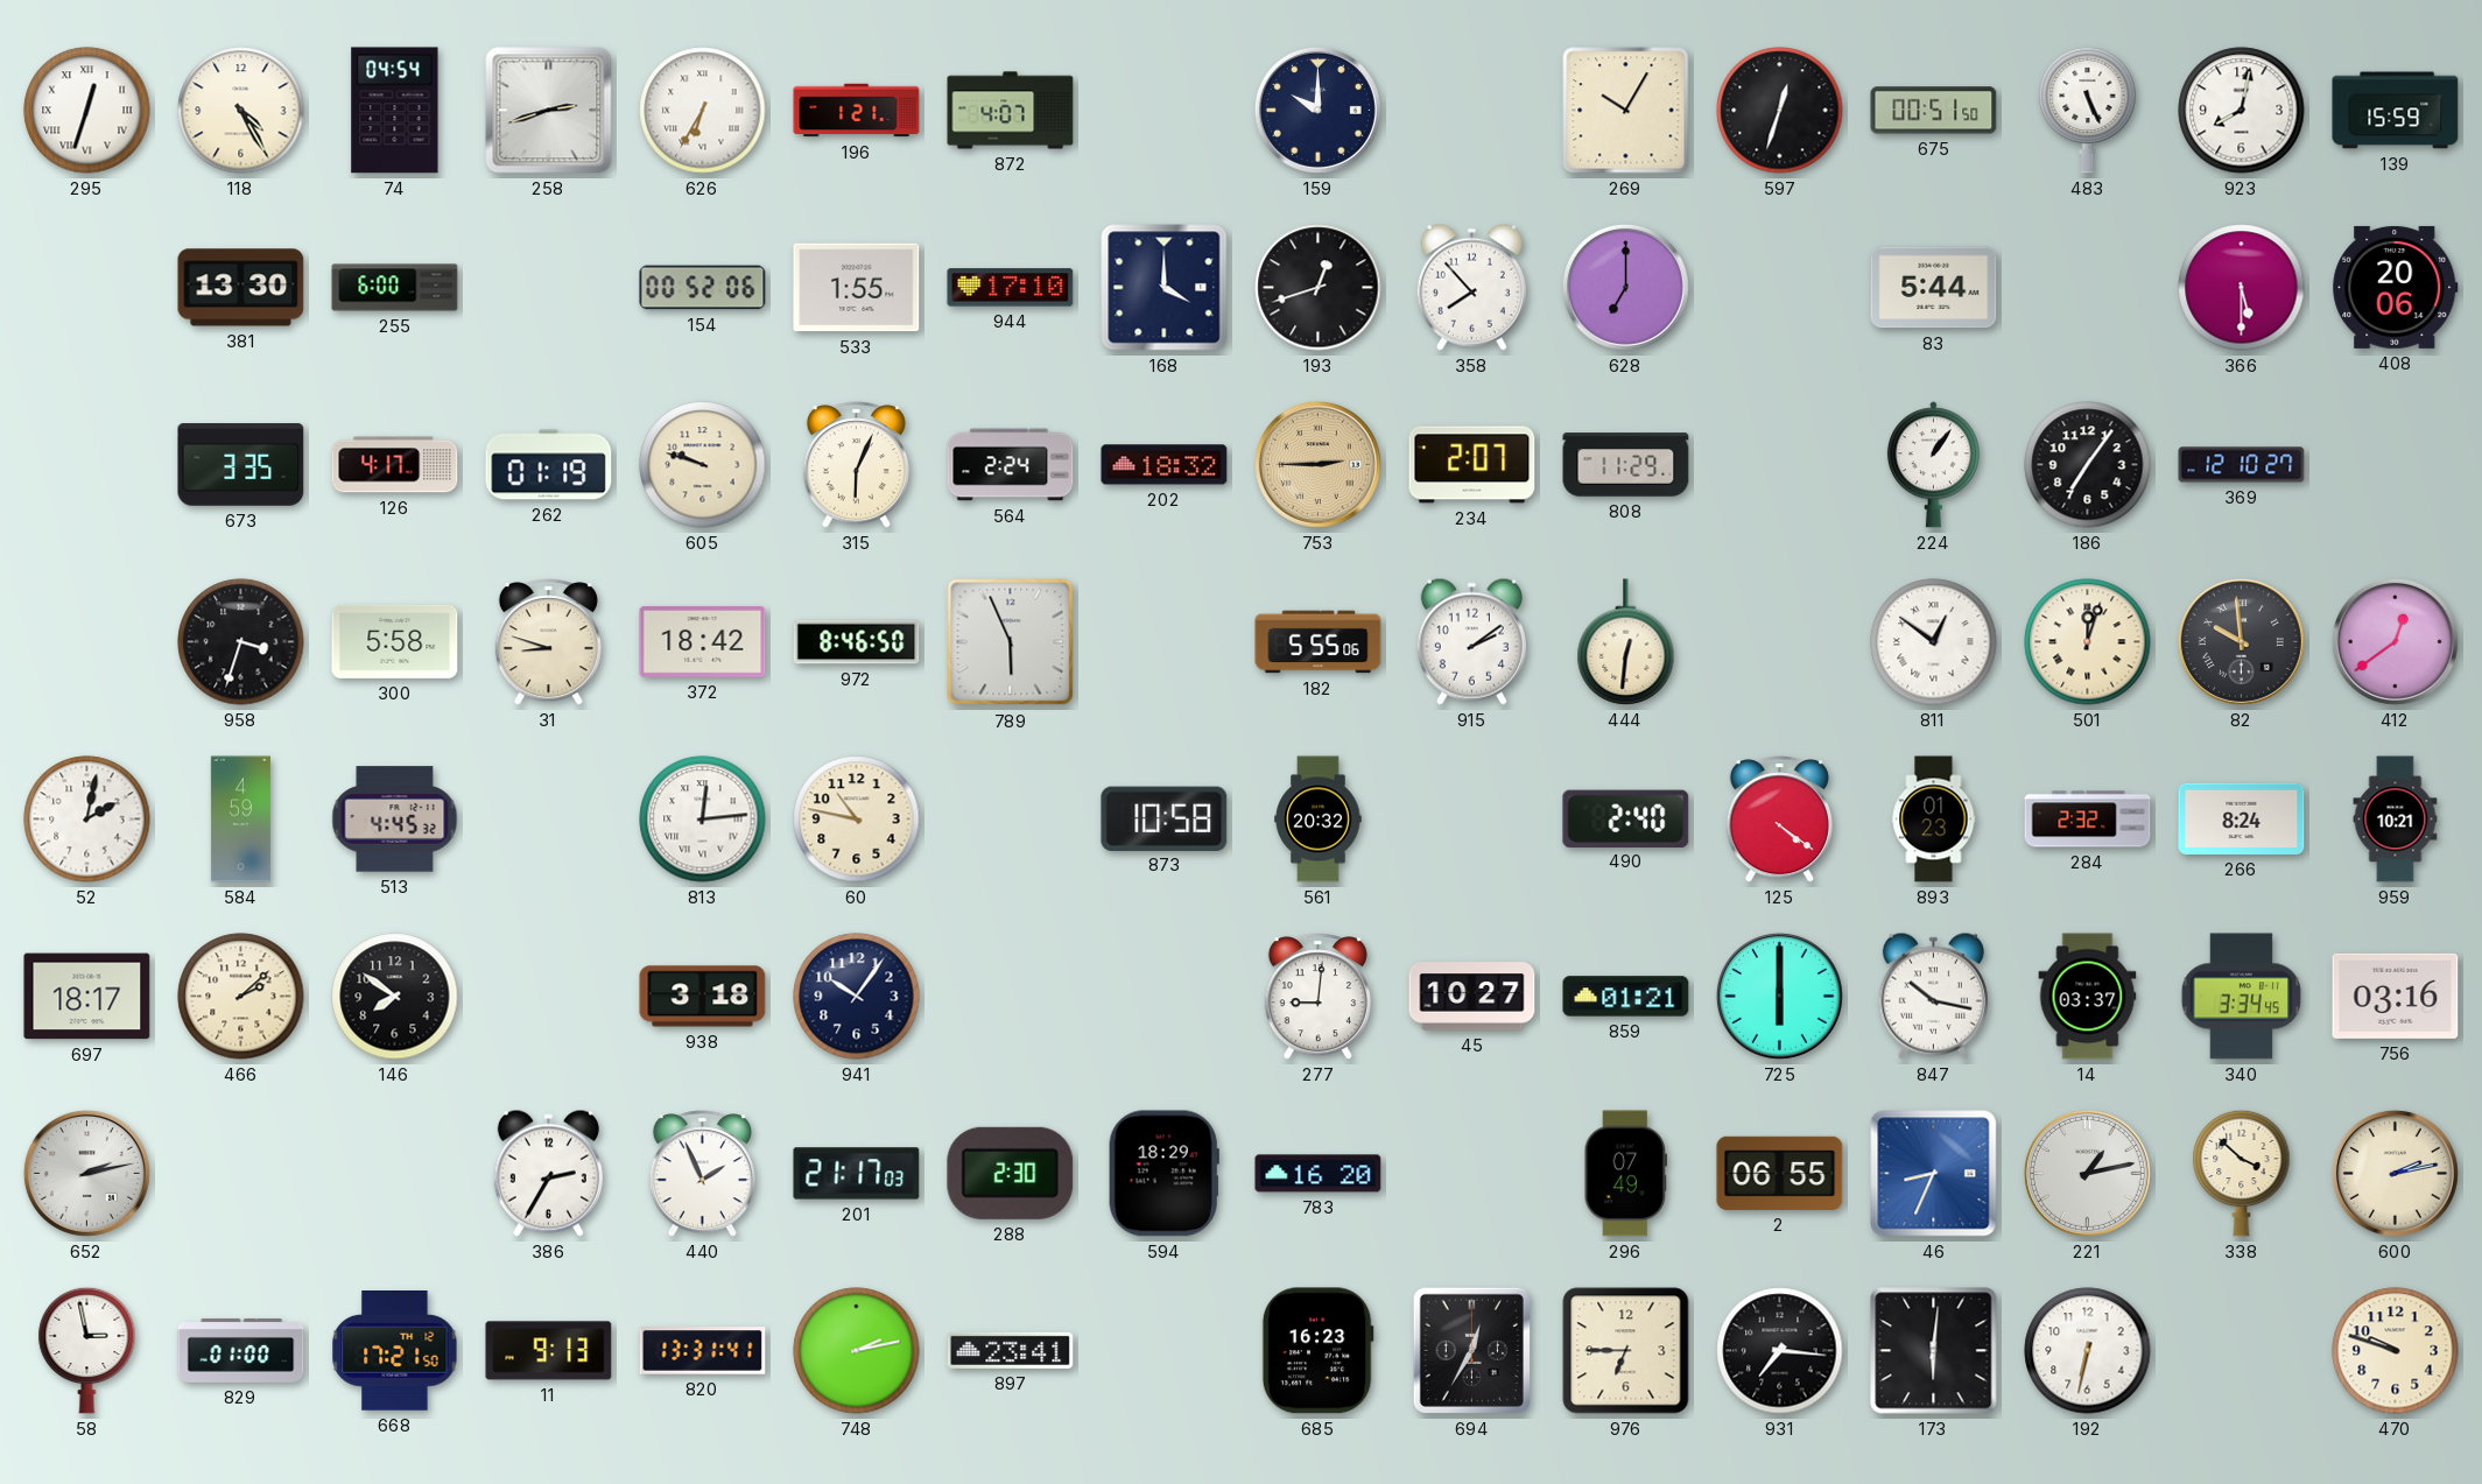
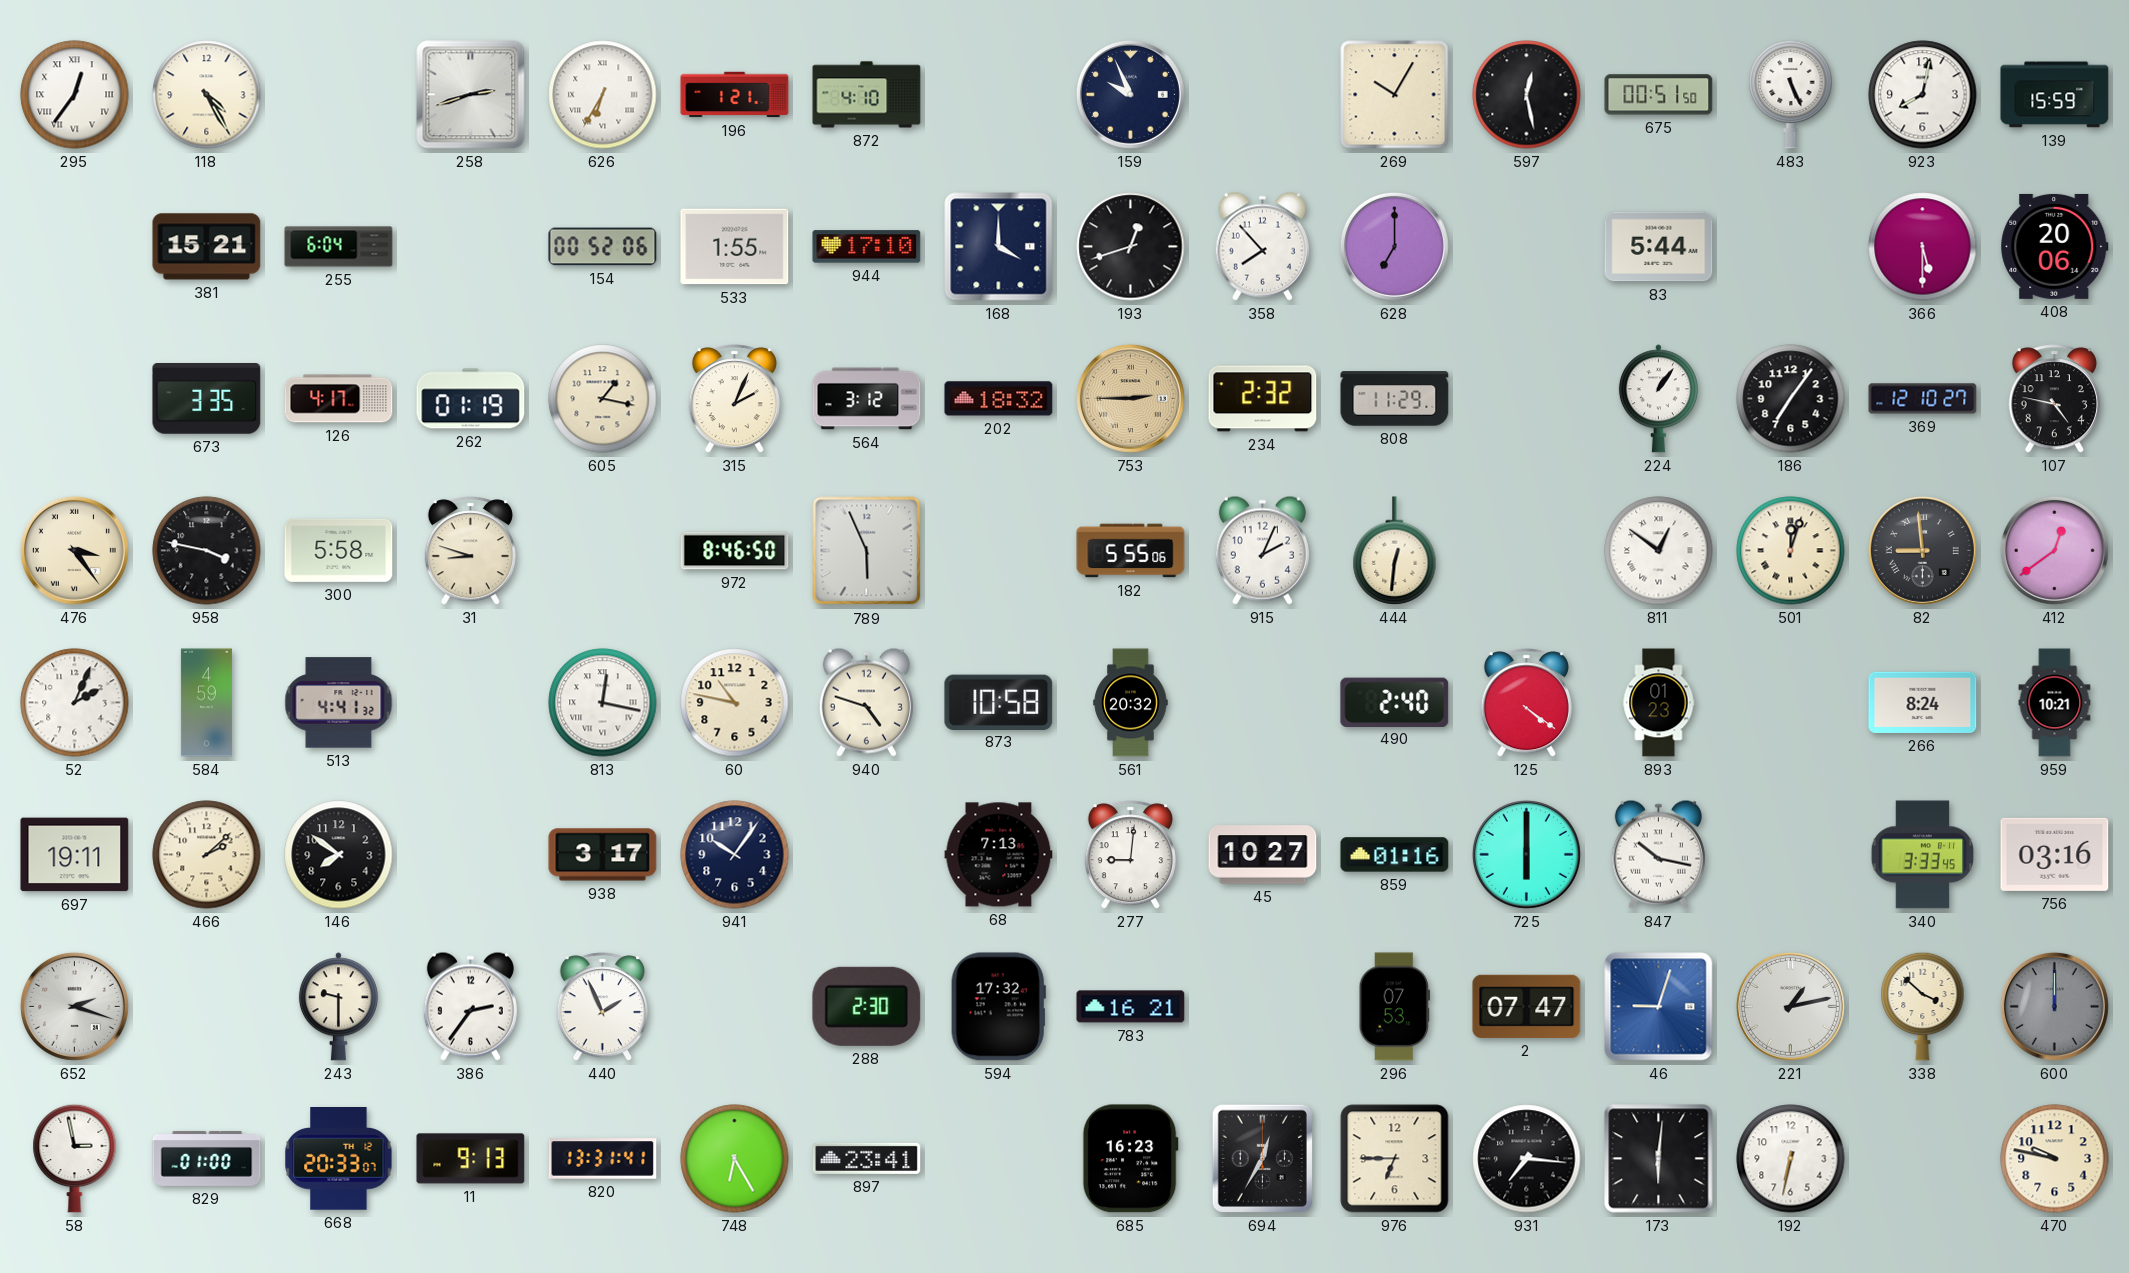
295: 12:33 -> 12:36
74: 04:54 -> none
872: 4:07 -> 4:10
159: 10:00 -> 9:56
597: 12:33 -> 12:28
381: 13:30 -> 15:21
255: 6:00 -> 6:04
605: 9:48 -> 1:17
315: 6:04 -> 2:04
564: 2:24 -> 3:12
234: 2:07 -> 2:32
107: none -> 4:47
476: none -> 3:24
958: 3:33 -> 3:47
372: 18:42 -> none
915: 2:09 -> 2:04
82: 9:59 -> 8:59
52: 2:02 -> 2:04
513: 4:45 -> 4:41
813: 12:14 -> 12:17
940: none -> 4:48
284: 2:32 -> none
697: 18:17 -> 19:11
938: 3:18 -> 3:17
68: none -> 7:13
859: 01:21 -> 01:16
14: 03:37 -> none
340: 3:34 -> 3:33
652: 2:13 -> 2:18
243: none -> 9:30
386: 2:35 -> 2:36
201: 21:17 -> none
594: 18:29 -> 17:32
783: 16:20 -> 16:21
296: 07:49 -> 07:53
2: 06:55 -> 07:47
46: 8:34 -> 9:03
600: 2:13 -> 12:00
600 dial: cream -> grey
668: 17:21 -> 20:33
748: 2:13 -> 6:25
470: 9:48 -> 9:47
